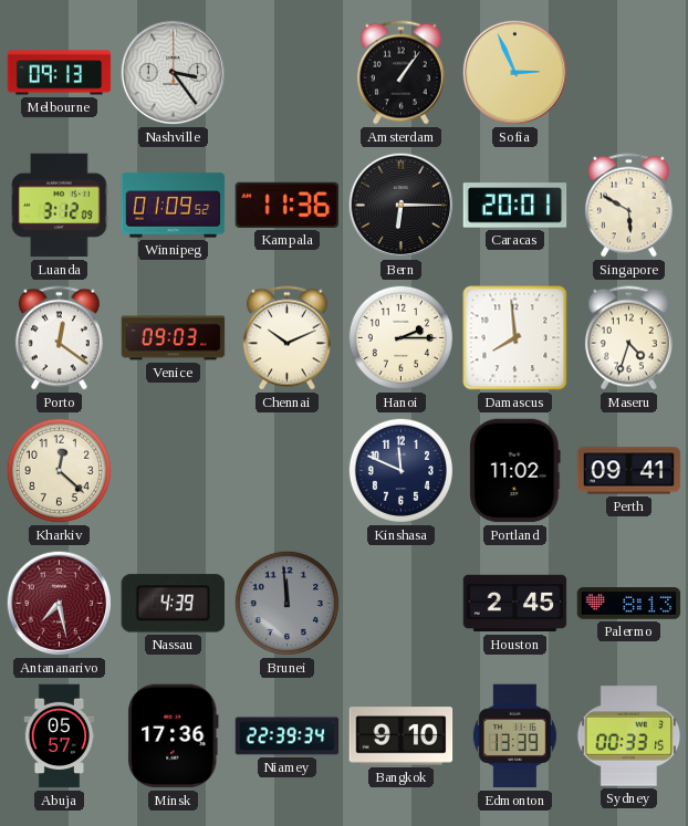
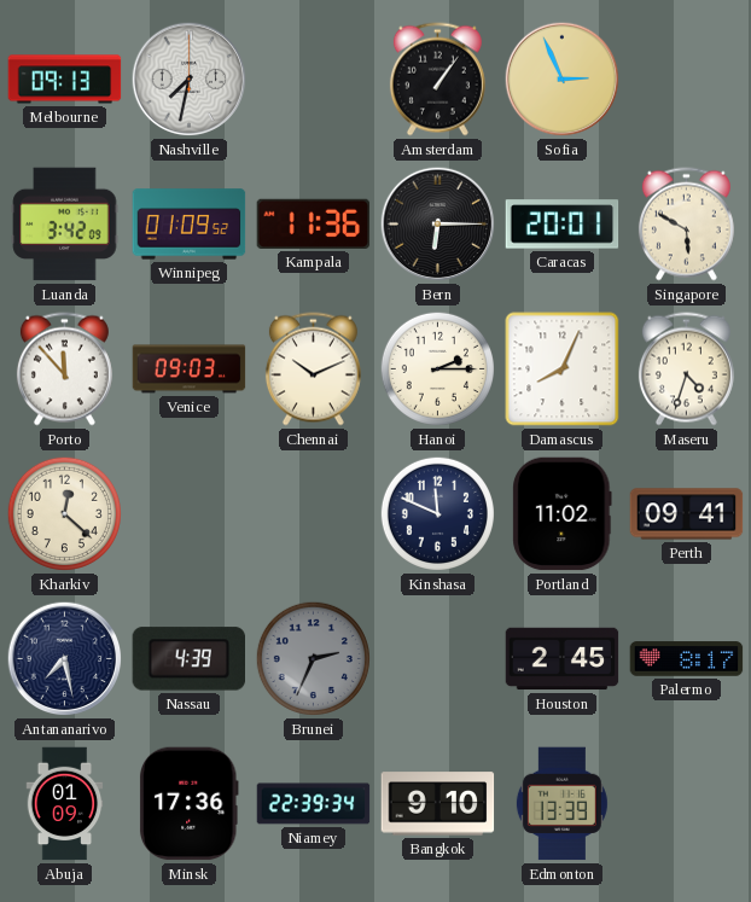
Nashville: 3:24 -> 7:32
Luanda: 3:12 -> 3:42
Porto: 12:21 -> 11:53
Damascus: 7:59 -> 8:04
Antananarivo dial: burgundy -> navy
Brunei: 11:59 -> 2:34
Palermo: 8:13 -> 8:17
Abuja: 05:57 -> 01:09
Sydney: 00:33 -> none
